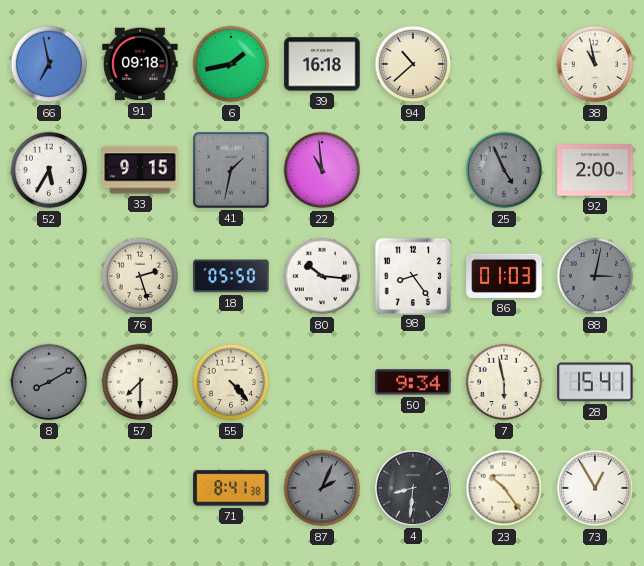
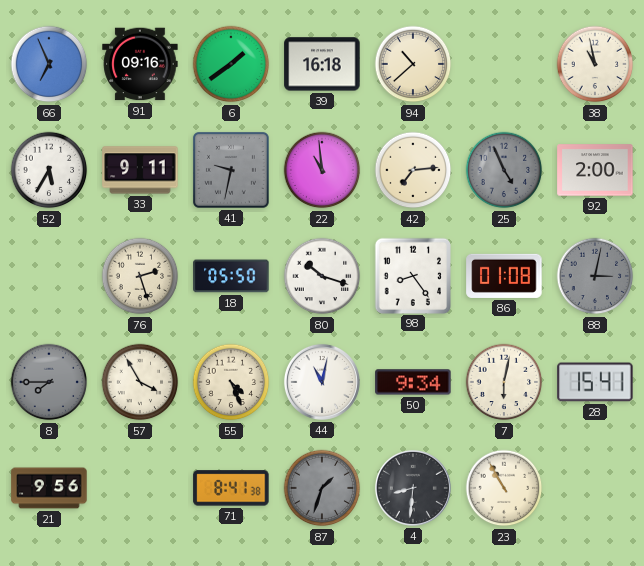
66: 6:58 -> 6:56
91: 09:18 -> 09:16
6: 1:43 -> 1:39
33: 9:15 -> 9:11
41: 1:32 -> 9:32
42: none -> 7:14
80: 10:16 -> 10:18
86: 01:03 -> 01:08
8: 8:10 -> 7:45
57: 7:30 -> 3:55
55: 4:23 -> 4:26
44: none -> 11:02
7: 5:58 -> 6:02
21: none -> 9:56
87: 2:04 -> 1:33
23: 10:24 -> 10:55
73: 12:55 -> none
